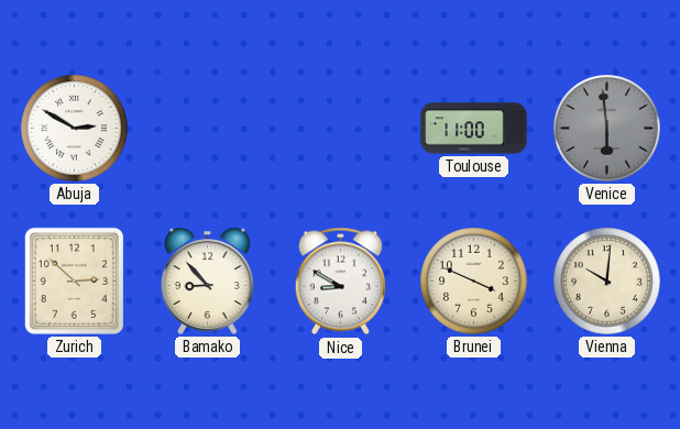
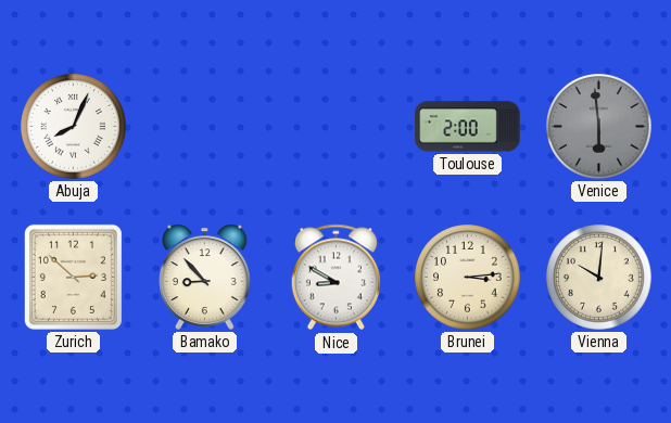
Abuja: 2:50 -> 8:04
Toulouse: 11:00 -> 2:00
Brunei: 3:49 -> 3:14
